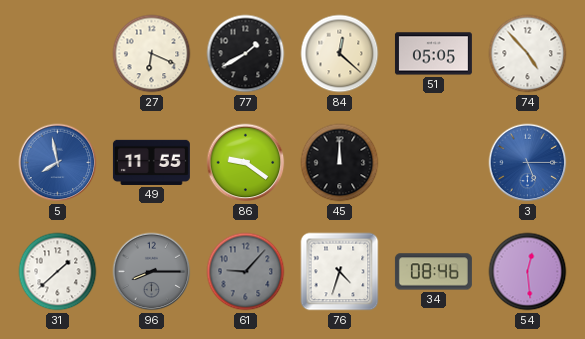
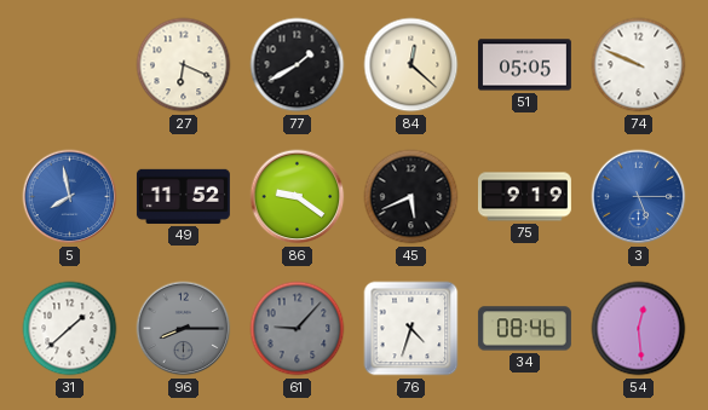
74: 4:53 -> 9:49
49: 11:55 -> 11:52
45: 12:00 -> 5:41
75: none -> 9:19
